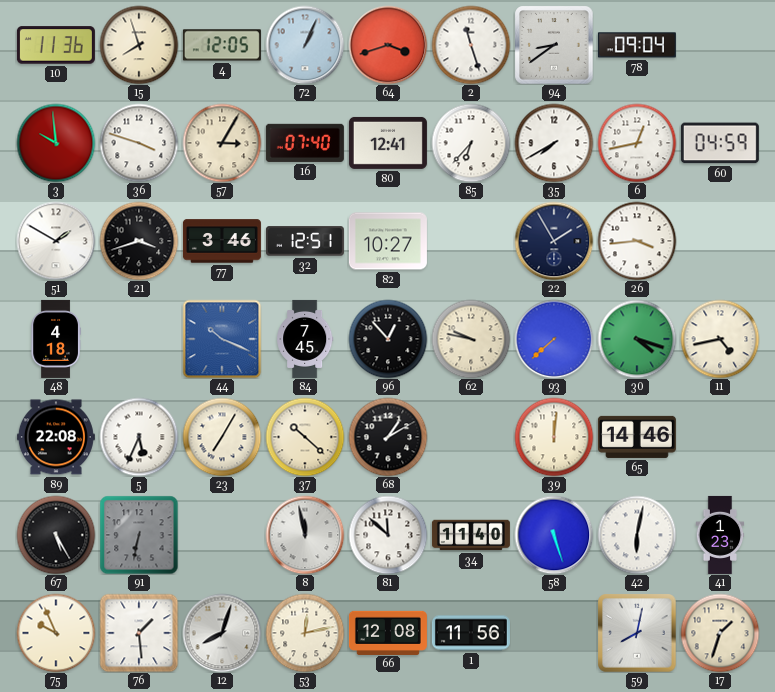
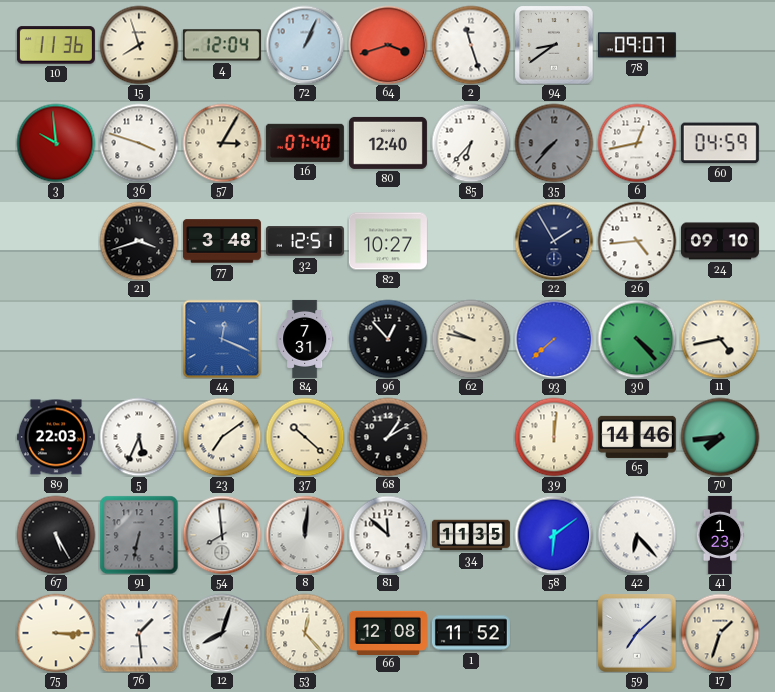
4: 12:05 -> 12:04
78: 09:04 -> 09:07
80: 12:41 -> 12:40
35: 7:40 -> 7:37
35 dial: white -> grey
51: 1:50 -> none
77: 3:46 -> 3:48
26: 3:44 -> 4:44
24: none -> 09:10
48: 4:18 -> none
44: 10:19 -> 12:19
84: 7:45 -> 7:31
30: 4:18 -> 4:23
89: 22:08 -> 22:03
23: 7:05 -> 7:09
70: none -> 7:44
54: none -> 7:59
8: 11:58 -> 12:01
34: 11:40 -> 11:35
58: 5:27 -> 6:09
42: 6:02 -> 6:23
75: 9:56 -> 3:15
53: 12:13 -> 12:23
1: 11:56 -> 11:52
59: 8:02 -> 7:08
